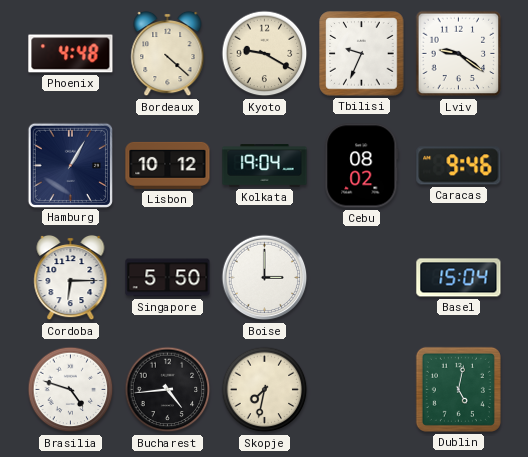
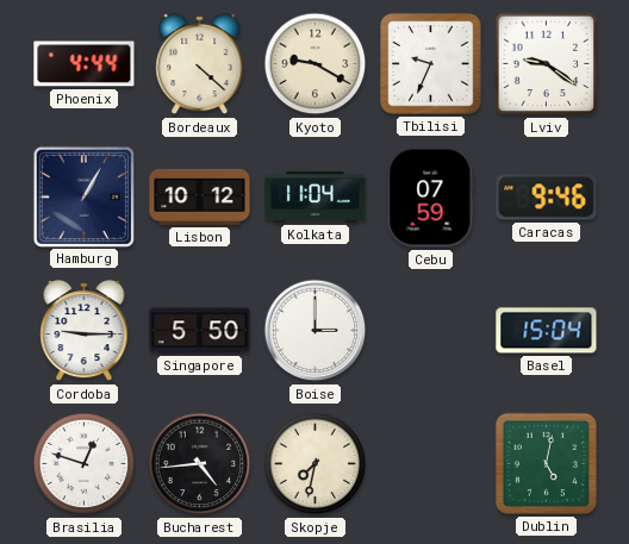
Phoenix: 4:48 -> 4:44
Kolkata: 19:04 -> 11:04
Cebu: 08:02 -> 07:59
Cordoba: 6:15 -> 9:15
Brasilia: 4:48 -> 12:48
